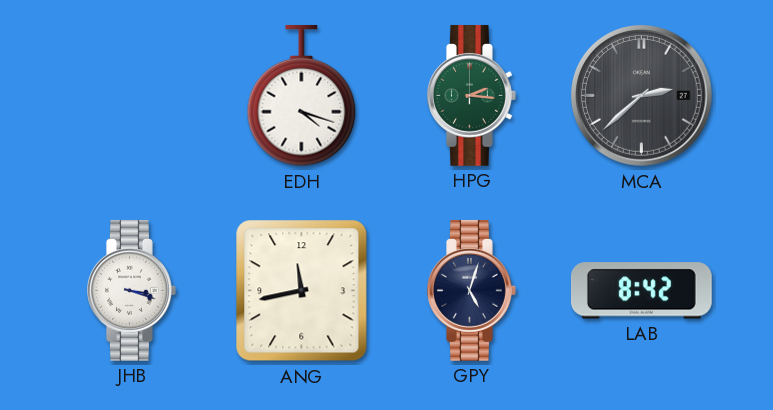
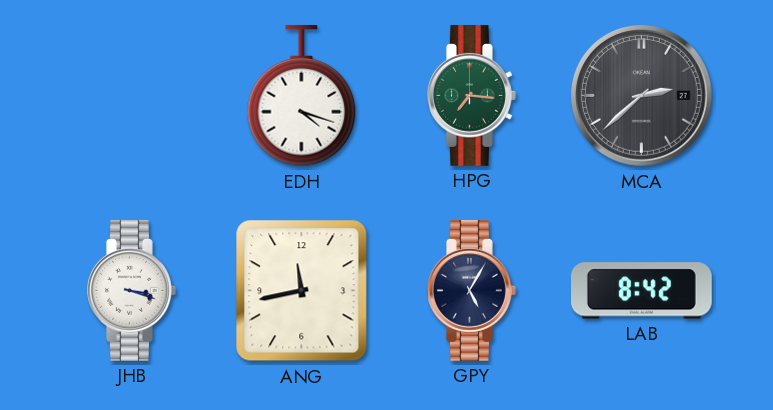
HPG: 2:16 -> 7:16
GPY: 5:03 -> 5:05
